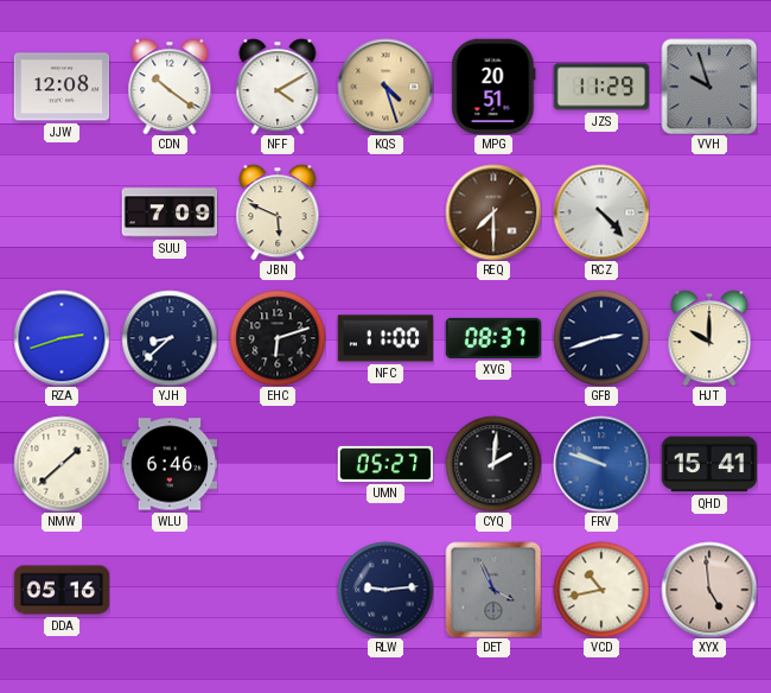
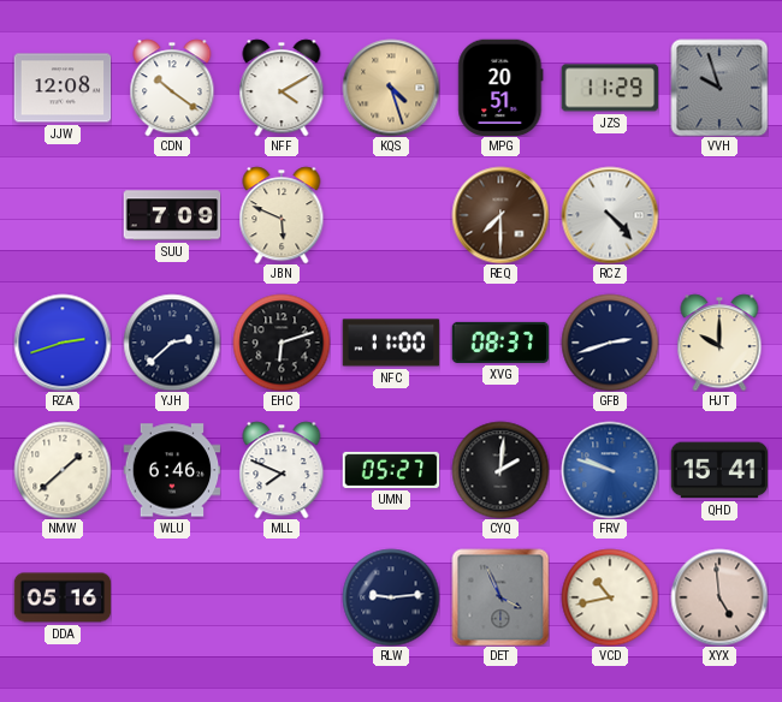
YJH: 8:38 -> 2:38
MLL: none -> 7:49
